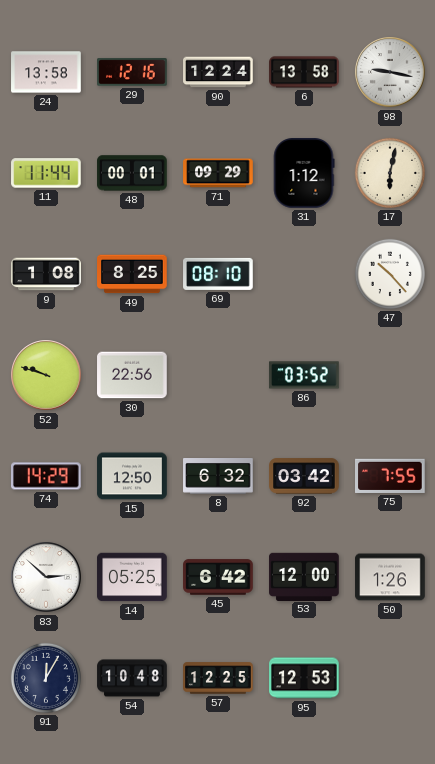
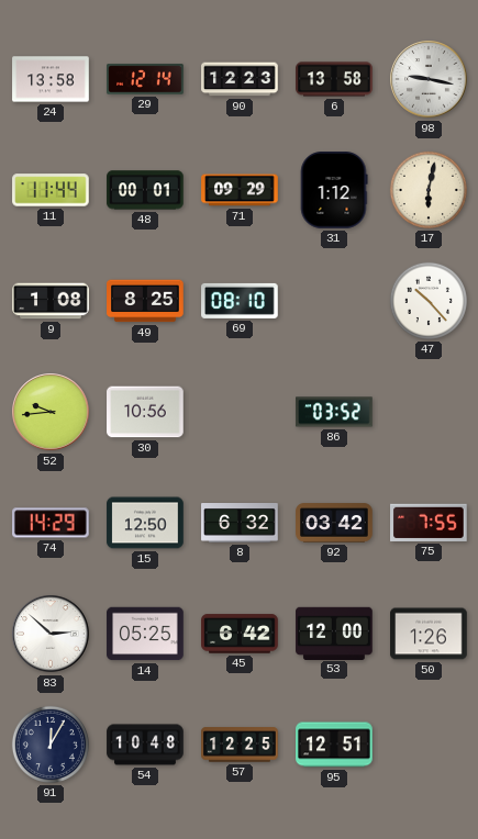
29: 12:16 -> 12:14
90: 12:24 -> 12:23
52: 9:48 -> 9:44
30: 22:56 -> 10:56
95: 12:53 -> 12:51
